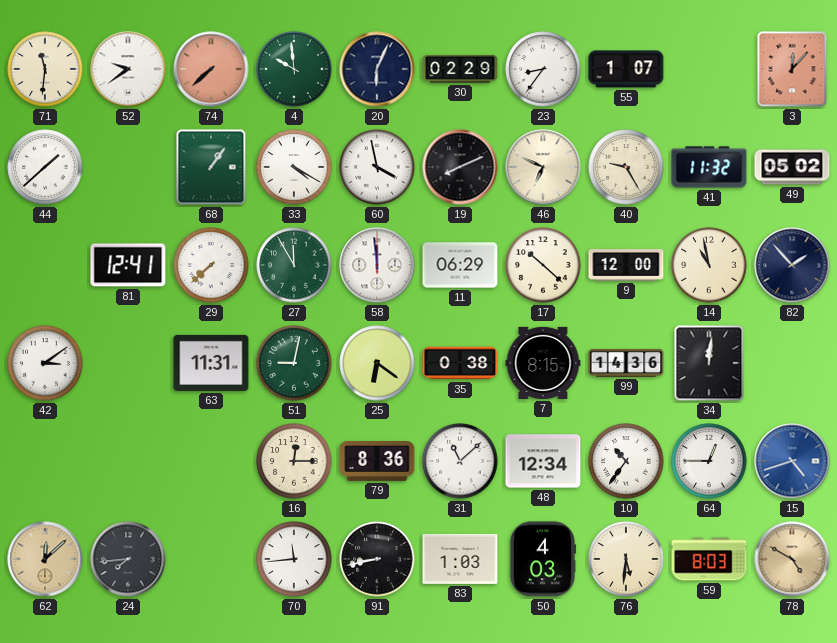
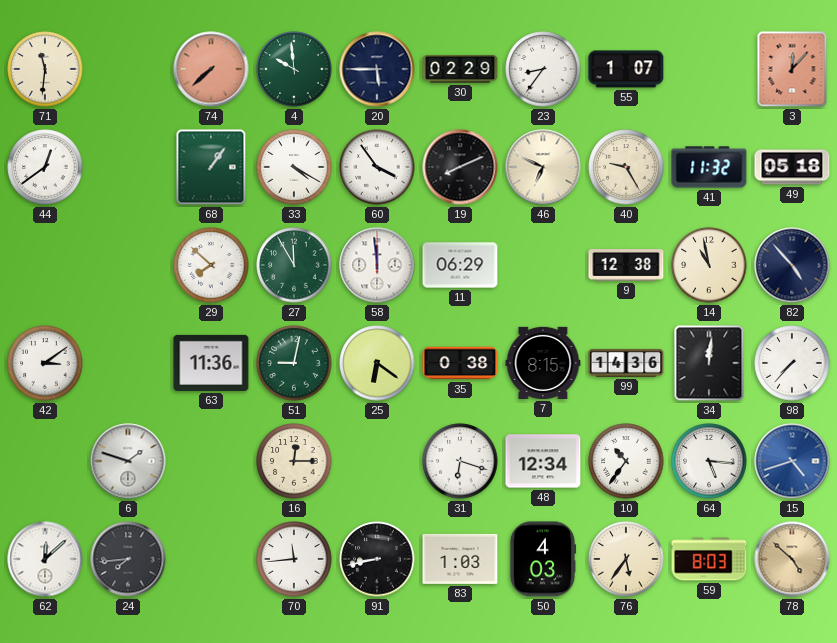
52: 9:39 -> none
20: 6:04 -> 5:45
44: 1:38 -> 12:39
60: 3:58 -> 3:54
49: 05:02 -> 05:18
81: 12:41 -> none
29: 7:38 -> 7:52
17: 10:22 -> none
9: 12:00 -> 12:38
82: 1:53 -> 4:53
63: 11:31 -> 11:36
98: none -> 7:37
6: none -> 1:48
79: 8:36 -> none
31: 11:08 -> 6:18
64: 12:45 -> 5:16
62 dial: champagne -> white
76: 5:31 -> 5:36
78: 4:50 -> 4:52
